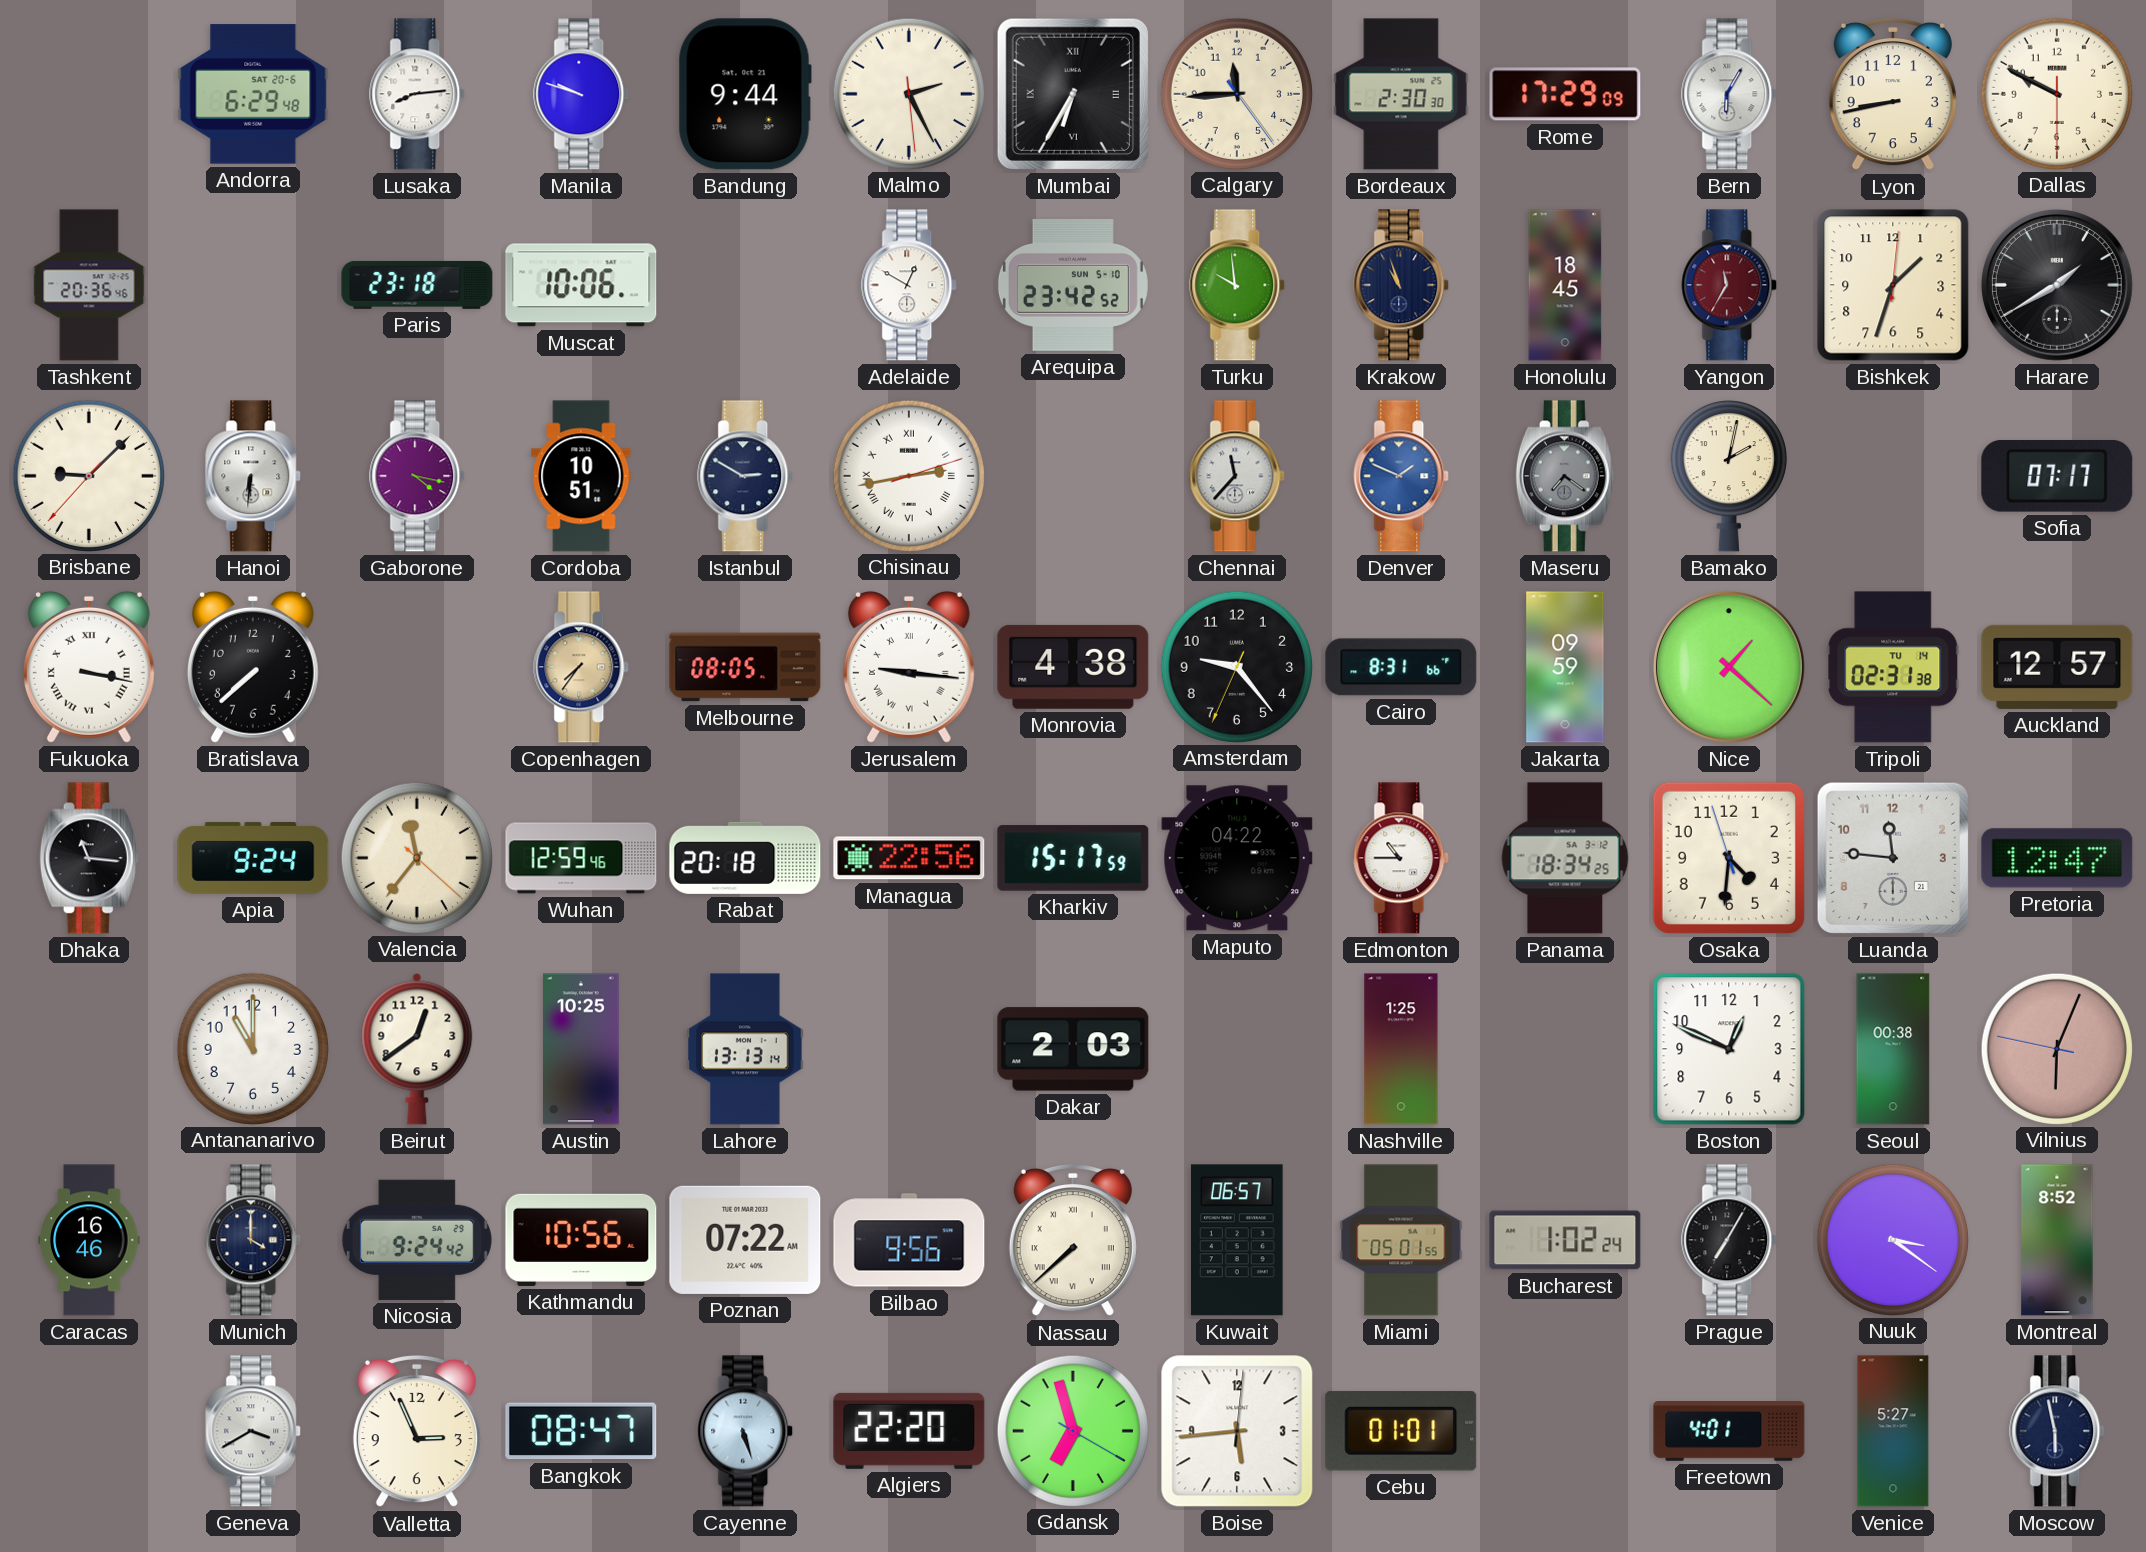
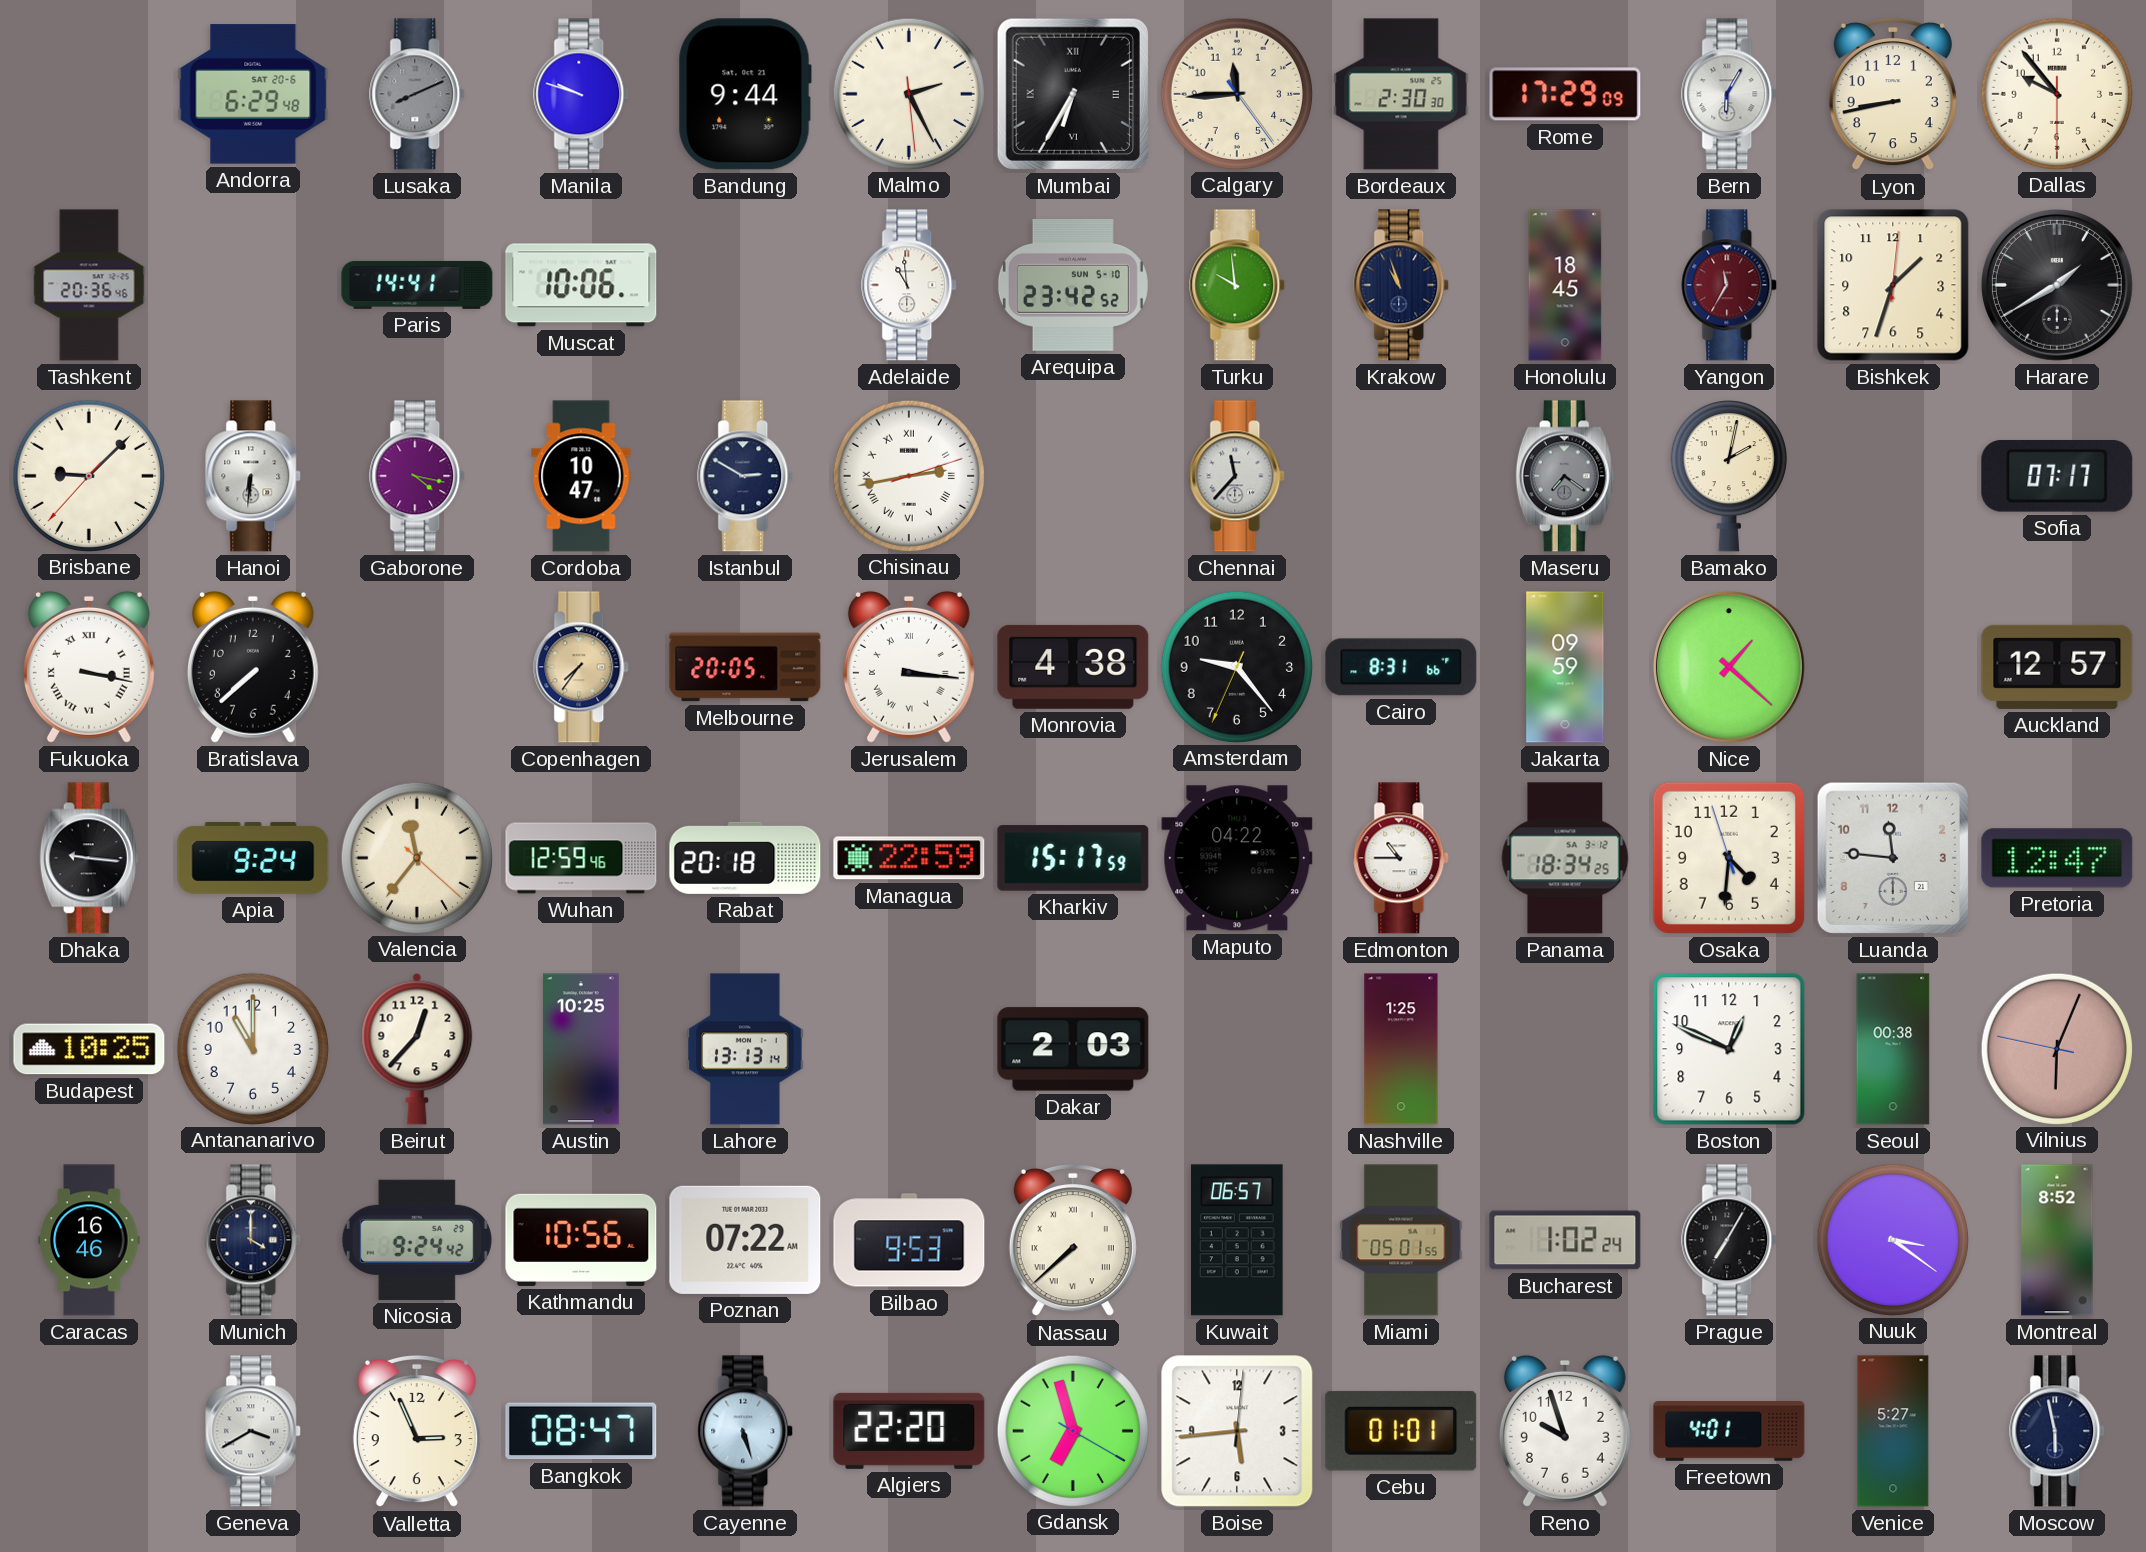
Lusaka: 8:14 -> 8:11
Lusaka dial: white -> grey
Dallas: 9:49 -> 9:53
Paris: 23:18 -> 14:41
Adelaide: 12:50 -> 10:59
Cordoba: 10:51 -> 10:47
Denver: 1:49 -> none
Melbourne: 08:05 -> 20:05
Jerusalem: 9:16 -> 3:16
Tripoli: 02:31 -> none
Dhaka: 11:16 -> 9:16
Managua: 22:56 -> 22:59
Budapest: none -> 10:25
Beirut: 12:39 -> 12:37
Bilbao: 9:56 -> 9:53
Reno: none -> 9:57
